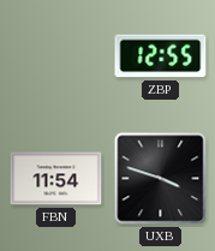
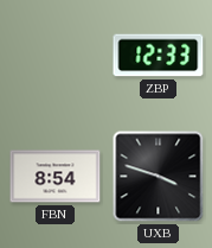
ZBP: 12:55 -> 12:33
FBN: 11:54 -> 8:54
